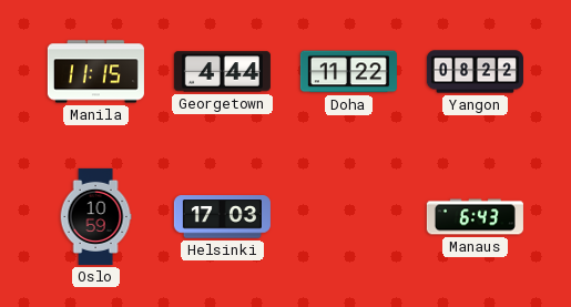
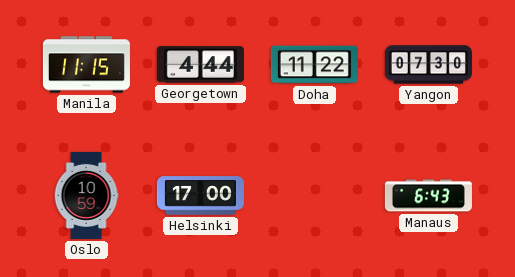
Yangon: 08:22 -> 07:30
Helsinki: 17:03 -> 17:00
